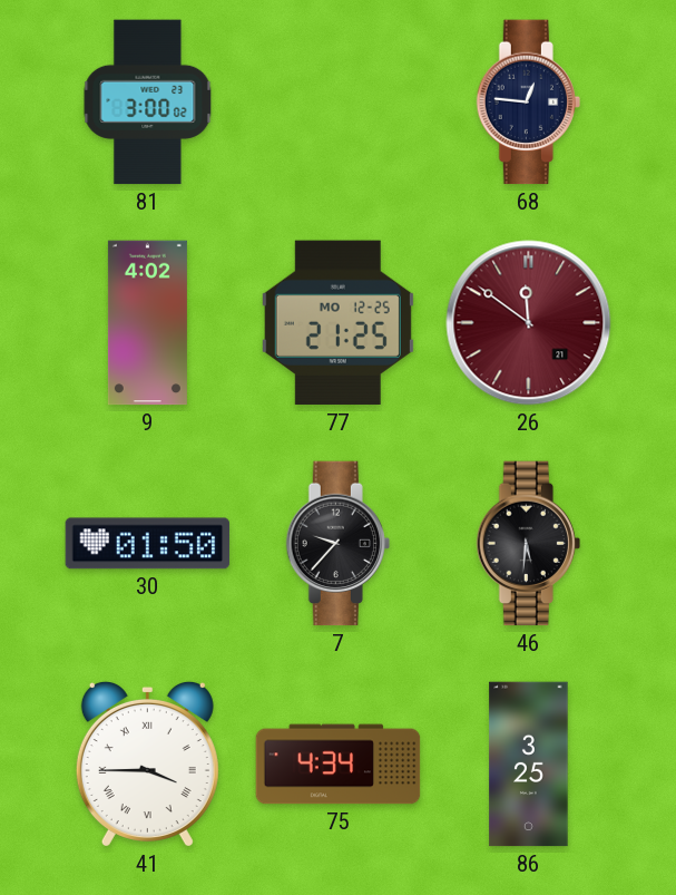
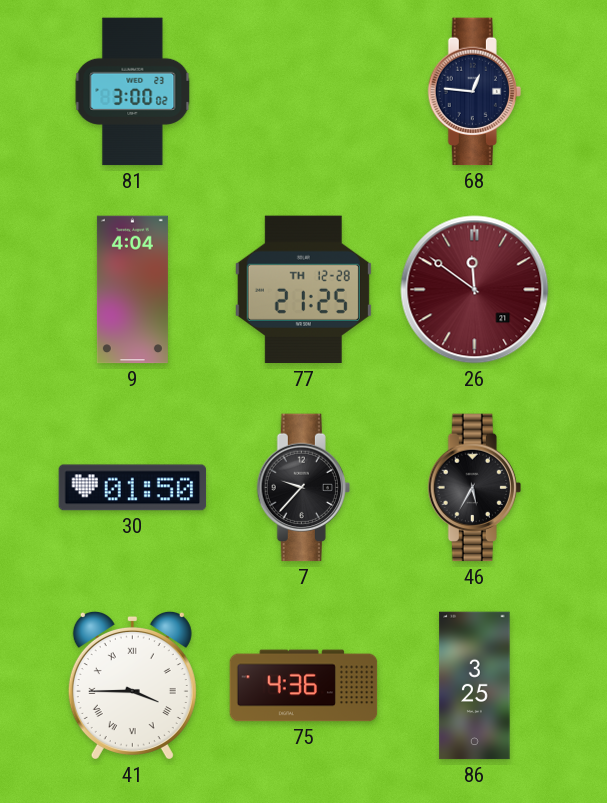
9: 4:02 -> 4:04
77 date: MO 12-25 -> TH 12-28
46: 5:31 -> 5:35
75: 4:34 -> 4:36
